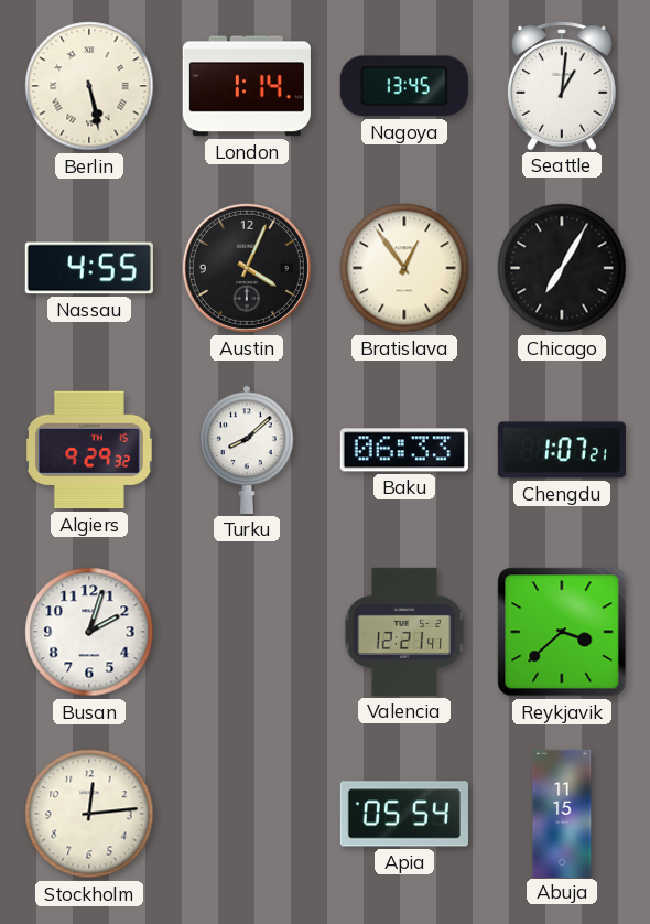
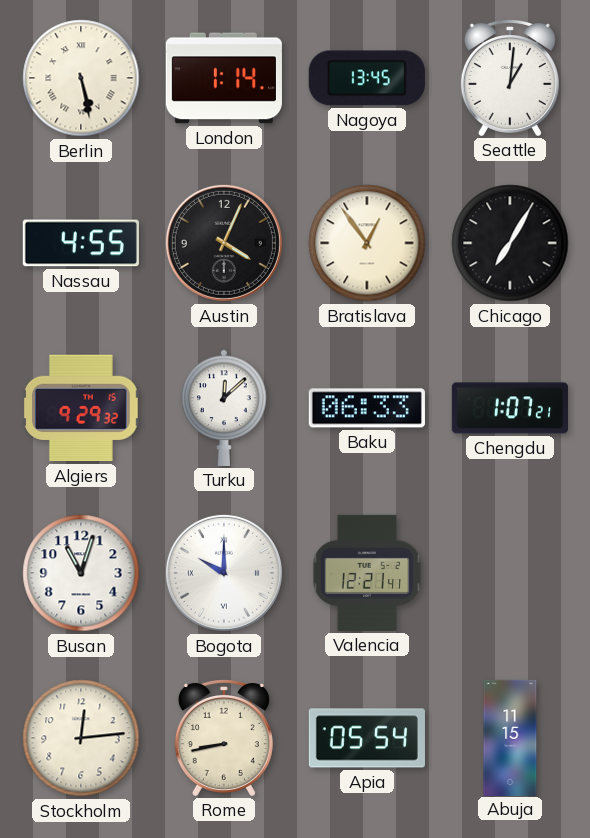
Turku: 8:08 -> 12:08
Busan: 2:03 -> 11:03
Bogota: none -> 10:00
Reykjavik: 3:38 -> none
Rome: none -> 8:43
